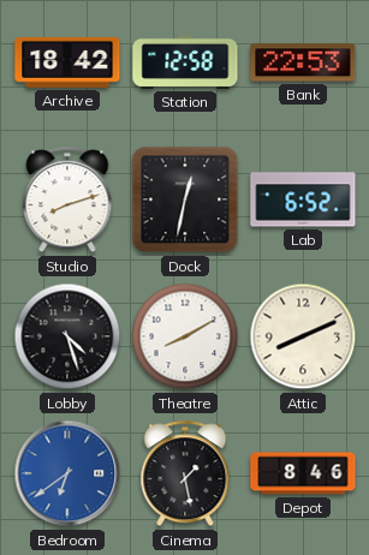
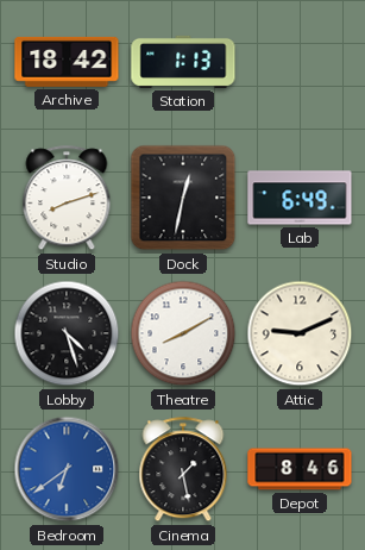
Station: 12:58 -> 1:13
Bank: 22:53 -> none
Lab: 6:52 -> 6:49
Attic: 8:11 -> 9:11
